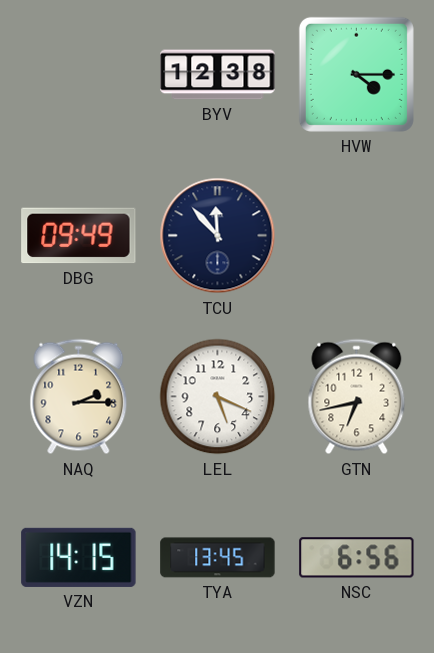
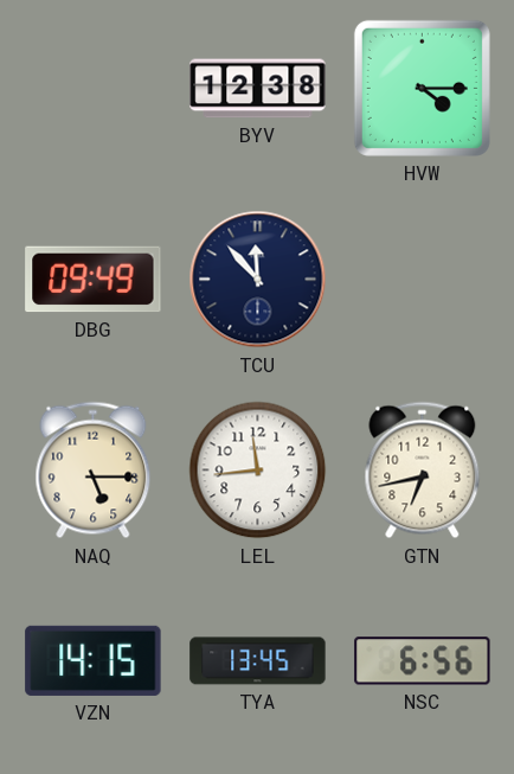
NAQ: 2:15 -> 5:15
LEL: 5:19 -> 11:44
